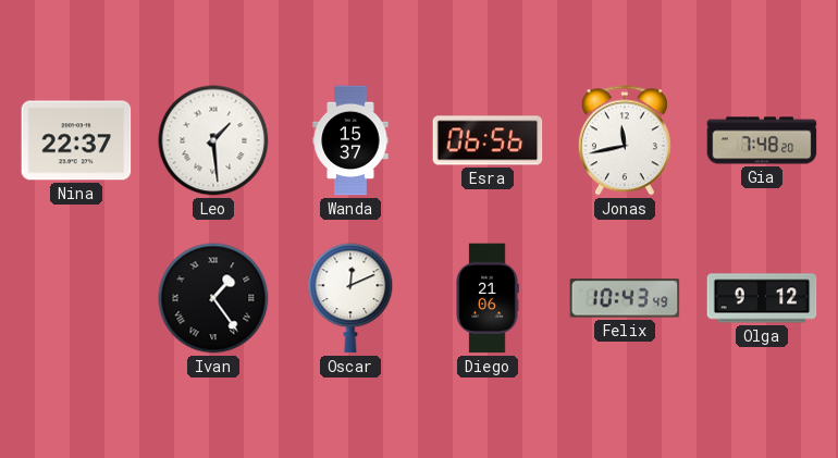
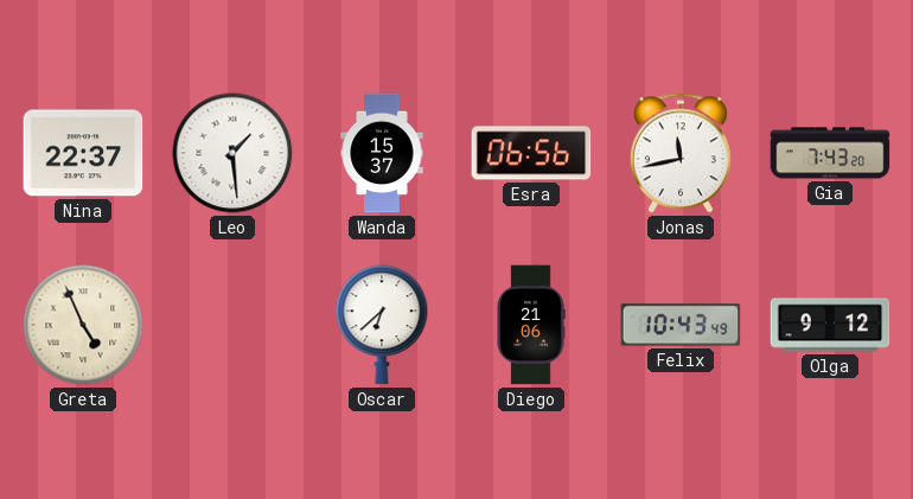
Gia: 7:48 -> 7:43
Greta: none -> 4:56
Ivan: 1:24 -> none
Oscar: 12:11 -> 6:38
